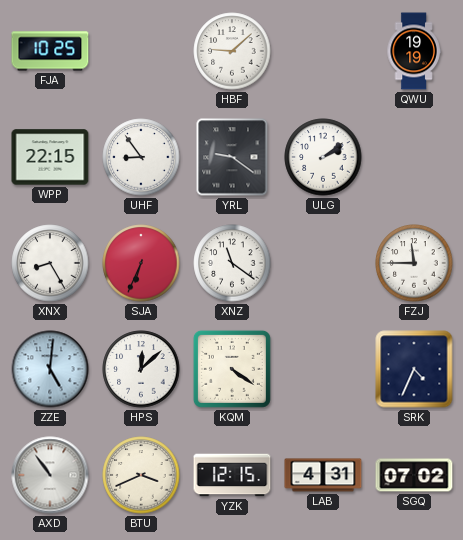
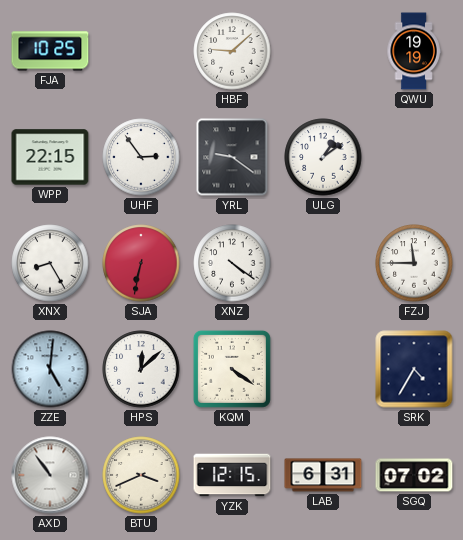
UHF: 8:54 -> 2:54
ULG: 2:09 -> 1:09
SJA: 6:34 -> 6:32
XNZ: 11:21 -> 4:21
SRK: 4:34 -> 4:35
LAB: 4:31 -> 6:31
